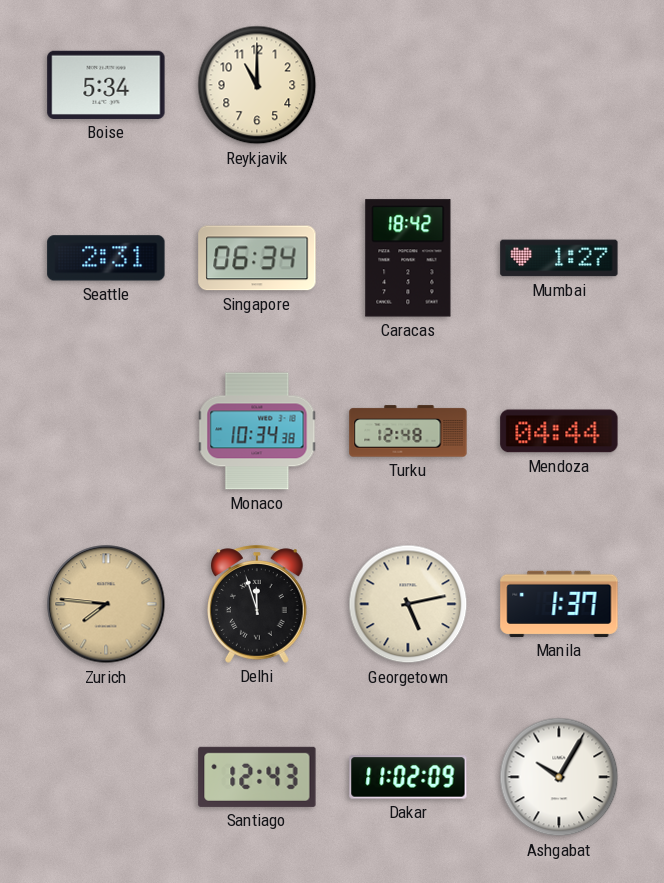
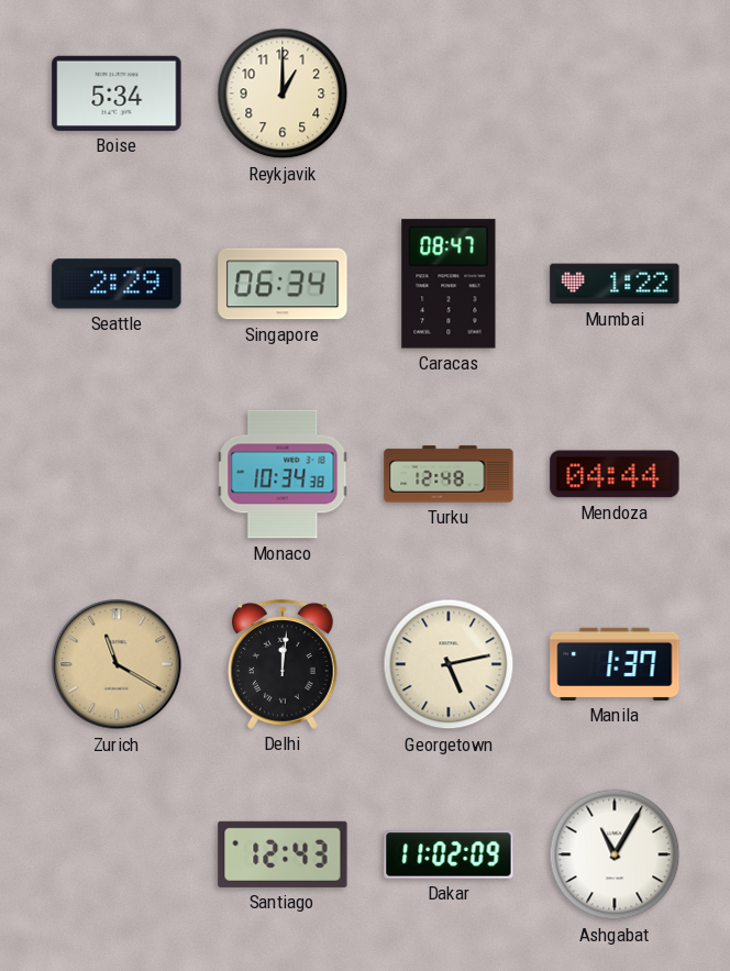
Reykjavik: 11:00 -> 1:00
Seattle: 2:31 -> 2:29
Caracas: 18:42 -> 08:47
Mumbai: 1:27 -> 1:22
Zurich: 7:46 -> 11:20
Delhi: 11:57 -> 12:01
Ashgabat: 10:05 -> 11:05
